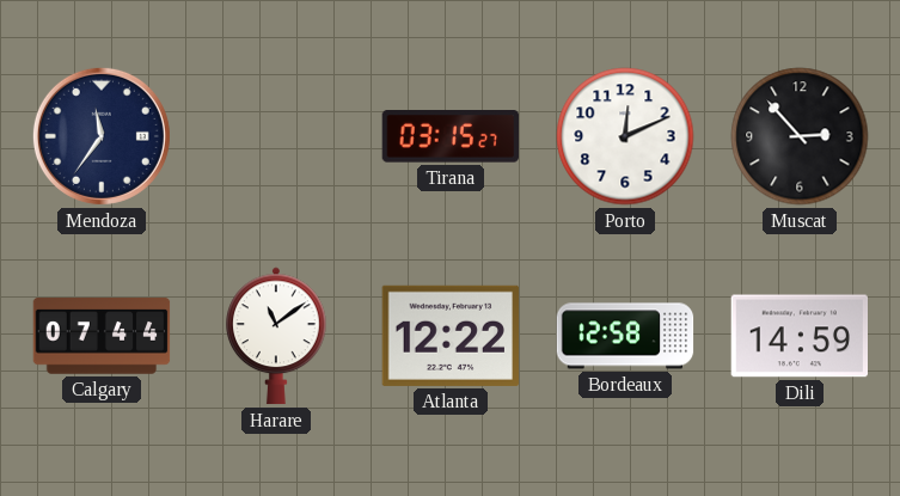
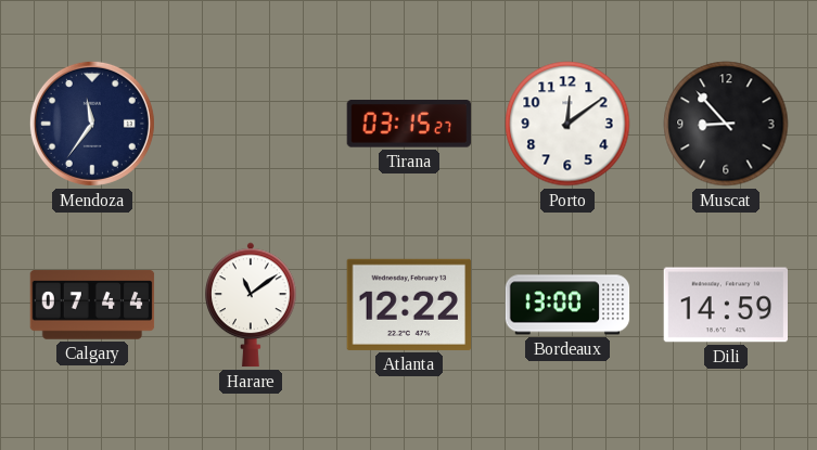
Porto: 12:11 -> 12:09
Muscat: 2:53 -> 8:53
Bordeaux: 12:58 -> 13:00
